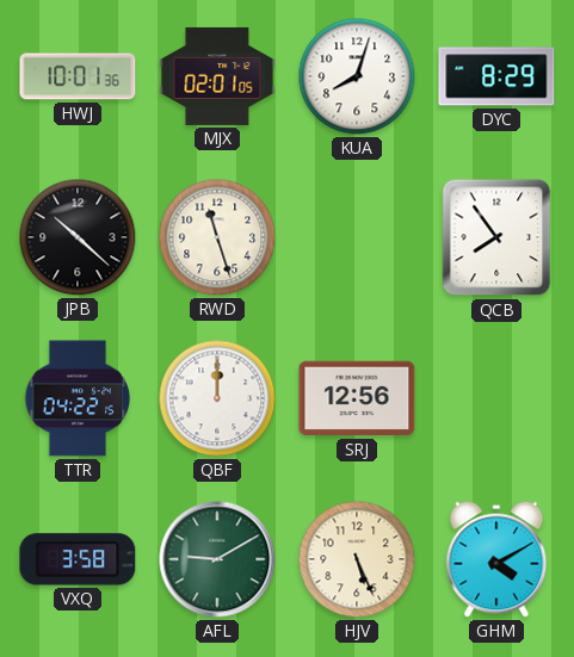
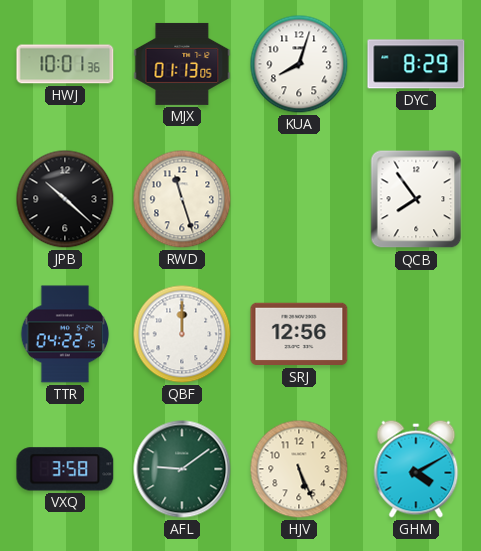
MJX: 02:01 -> 01:13
AFL: 9:10 -> 9:09
